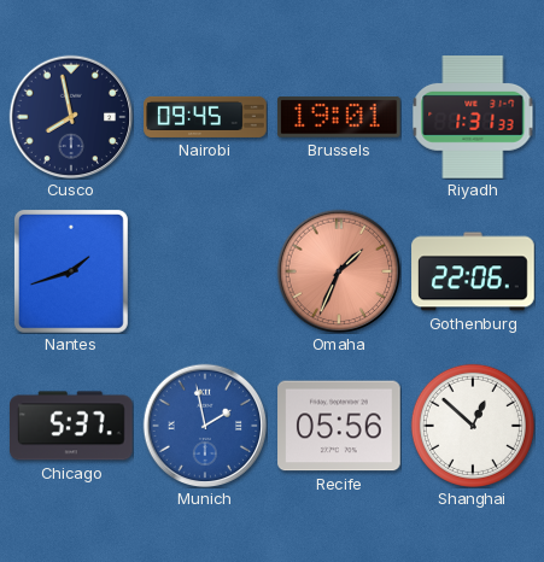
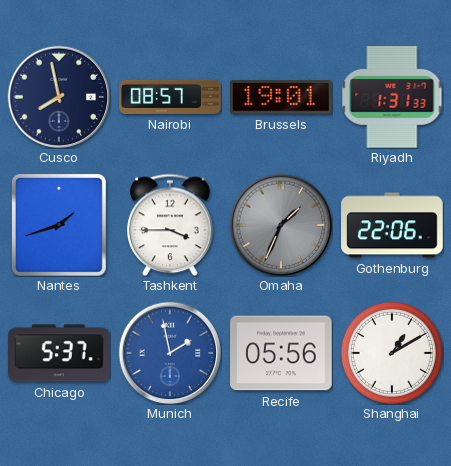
Nairobi: 09:45 -> 08:57
Tashkent: none -> 3:45
Omaha dial: salmon -> grey
Shanghai: 12:52 -> 1:10
